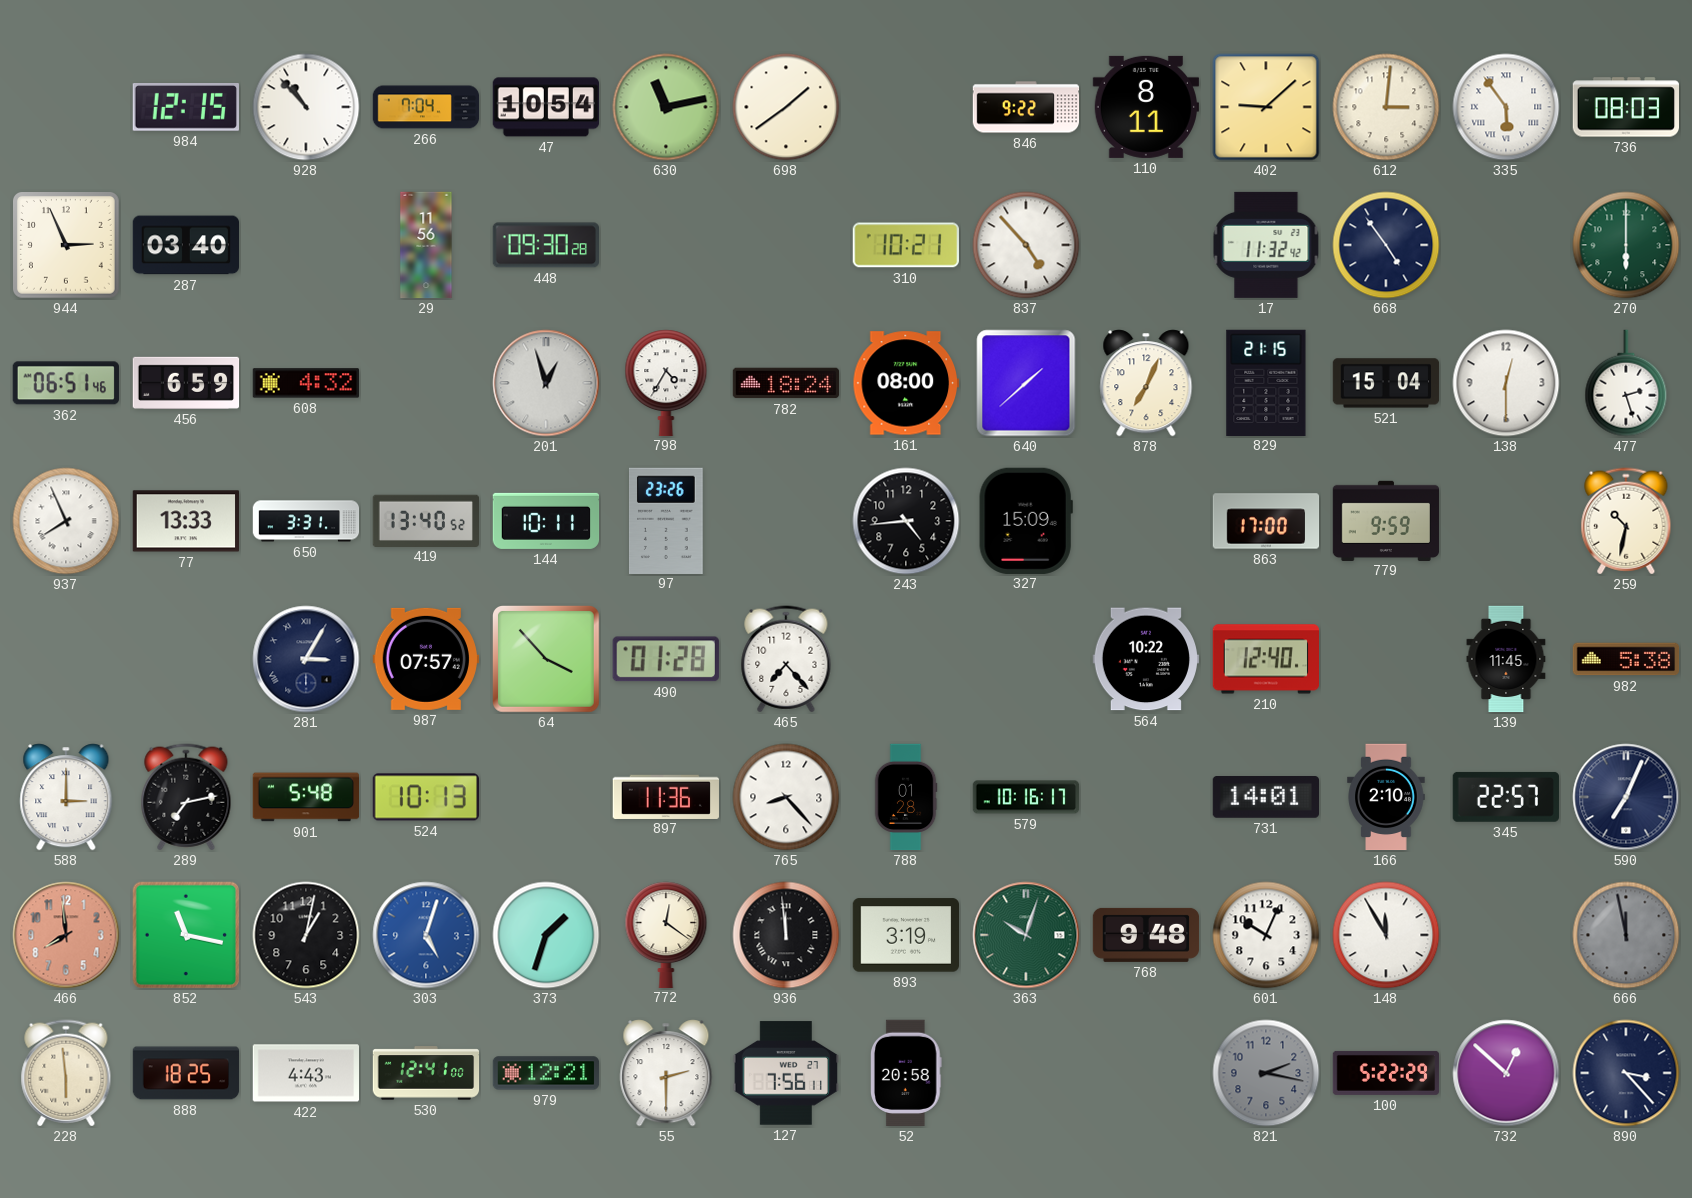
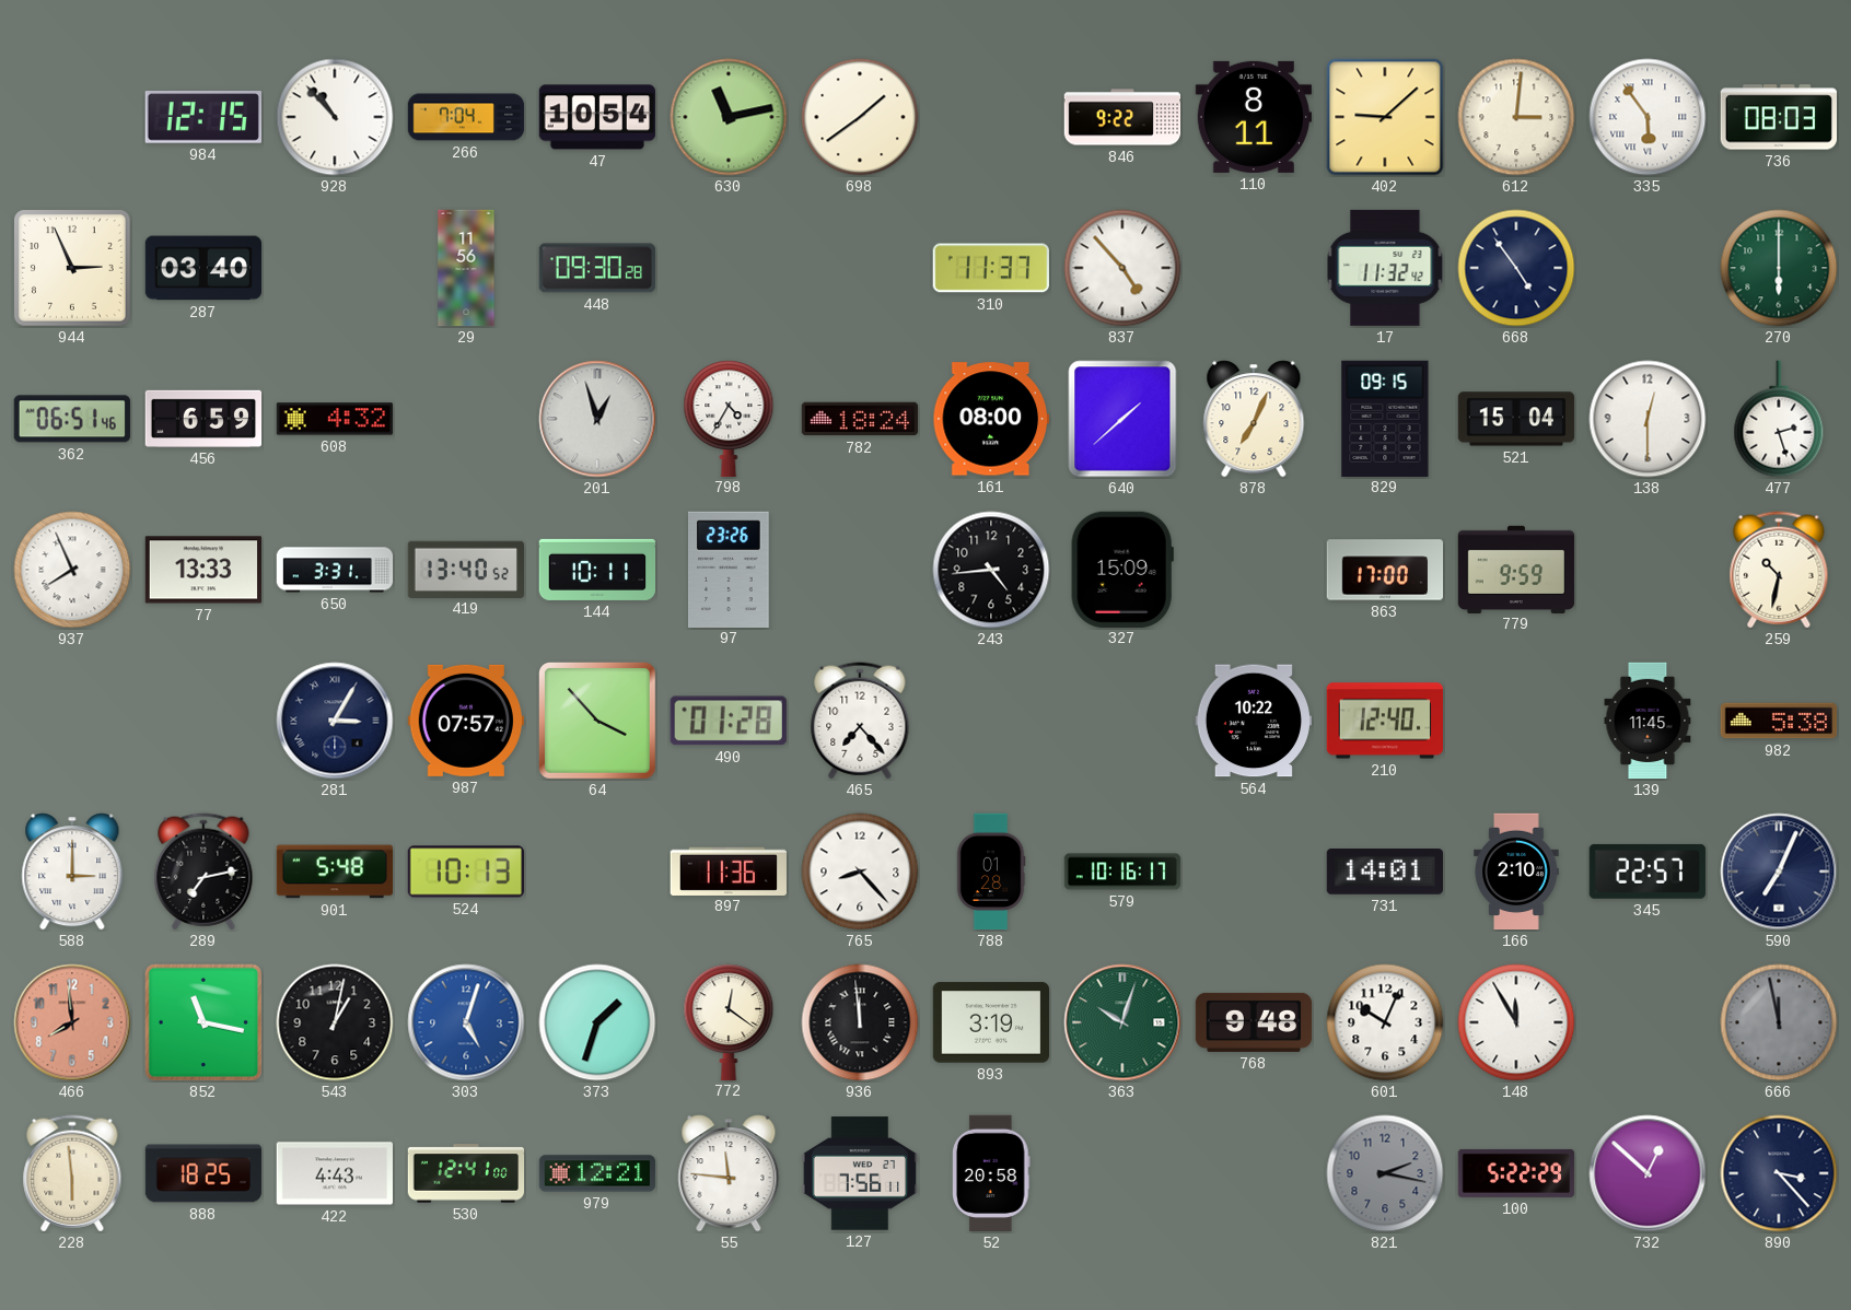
310: 10:21 -> 11:37
829: 21:15 -> 09:15
55: 2:30 -> 11:46
